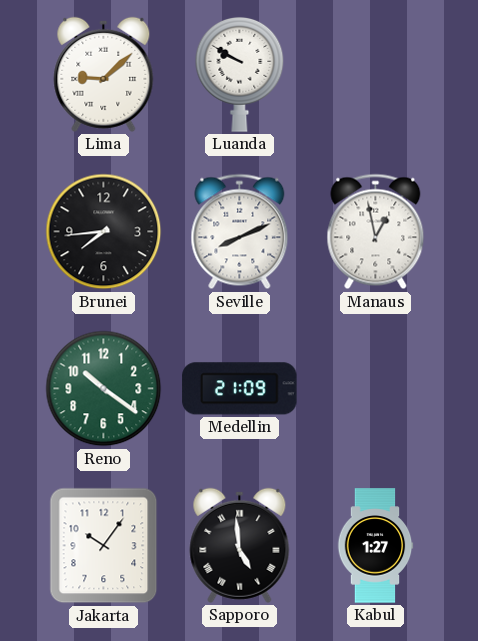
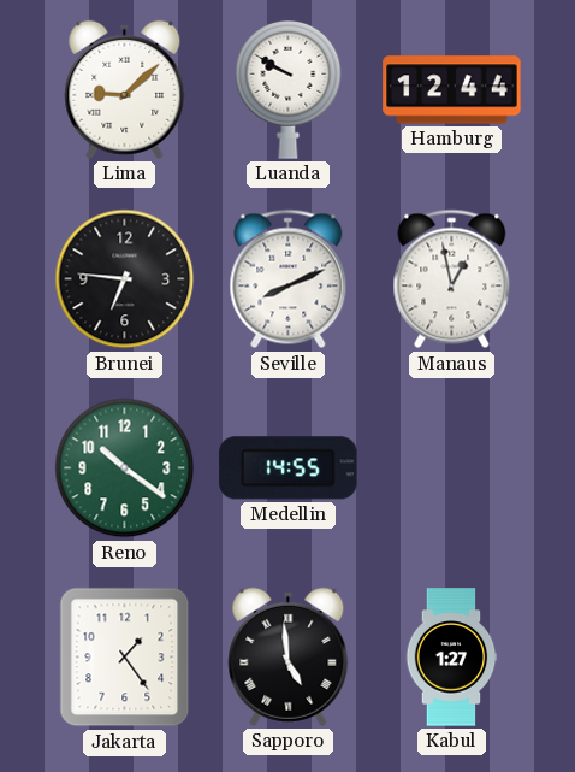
Hamburg: none -> 12:44
Brunei: 7:44 -> 6:46
Medellin: 21:09 -> 14:55
Jakarta: 10:06 -> 1:24
